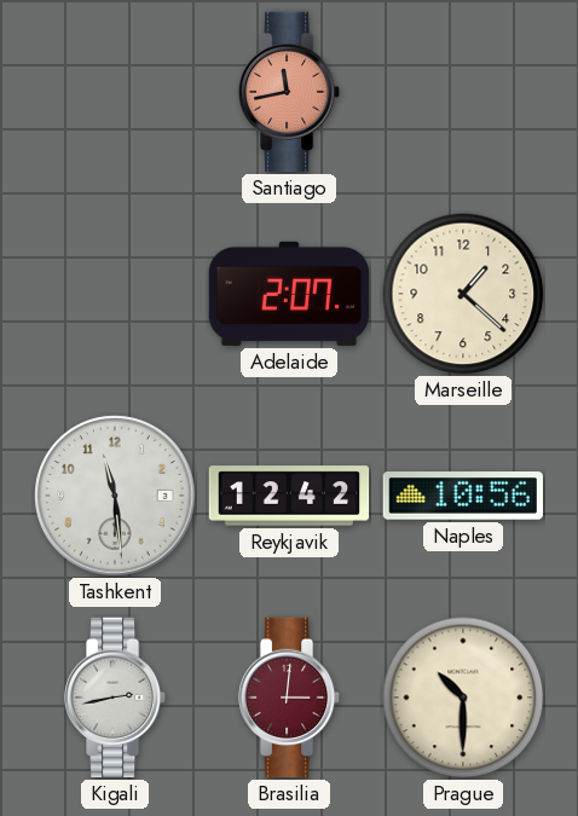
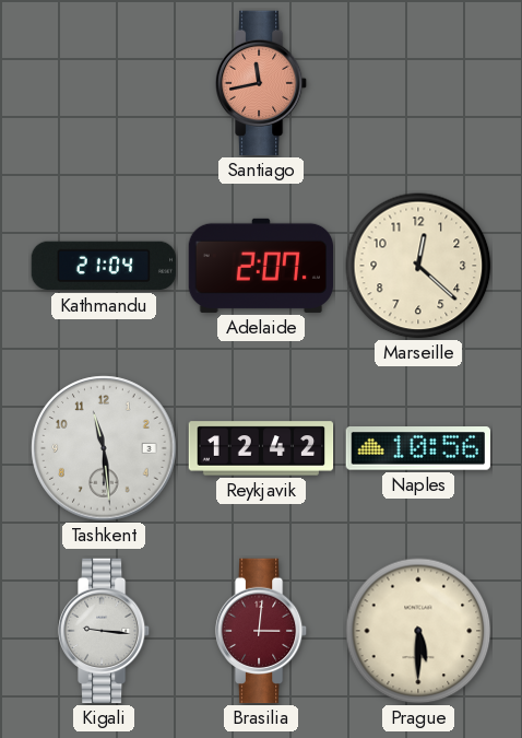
Kathmandu: none -> 21:04
Marseille: 1:22 -> 12:22
Kigali: 2:43 -> 9:16
Prague: 10:30 -> 5:30
